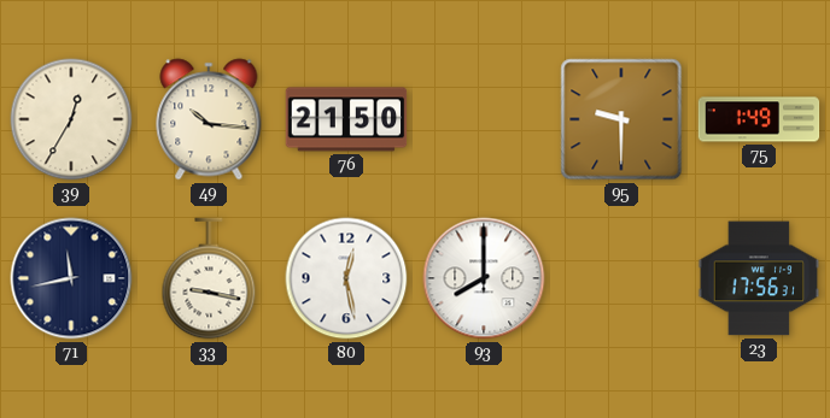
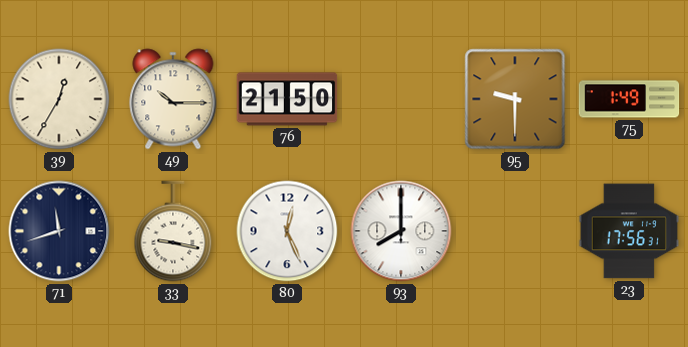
49: 10:16 -> 10:15
71: 11:43 -> 11:42
80: 12:28 -> 12:26
